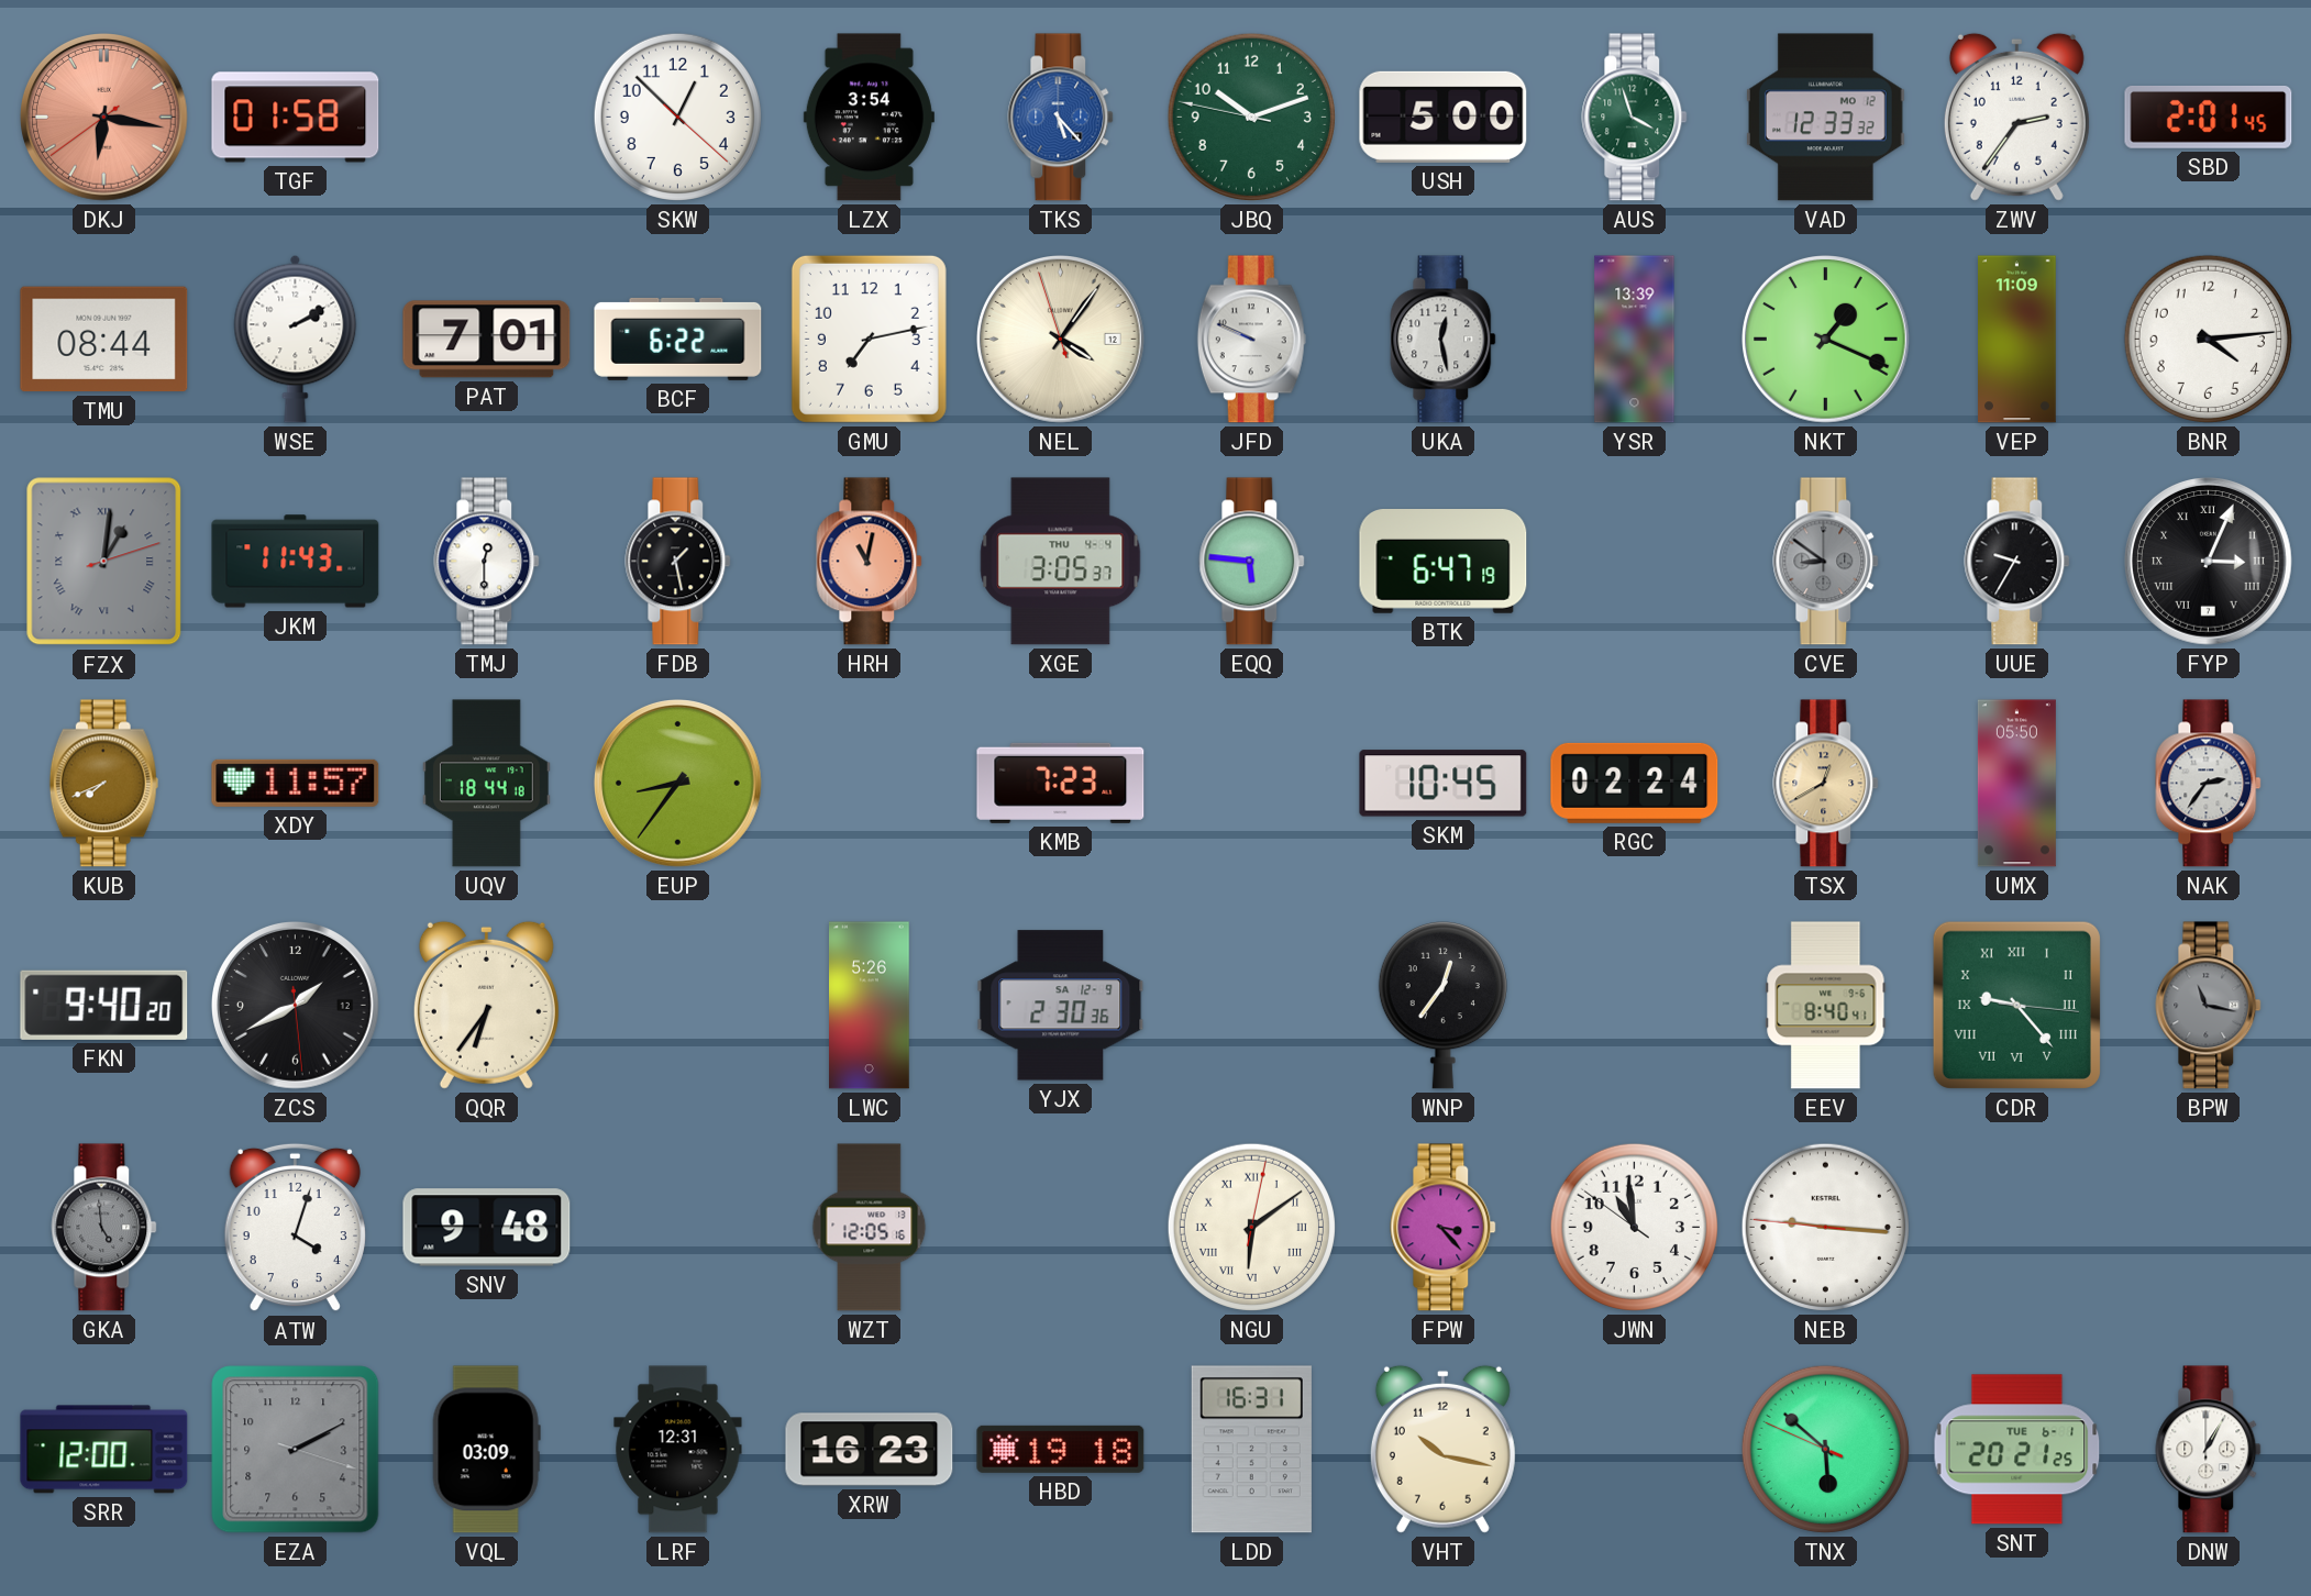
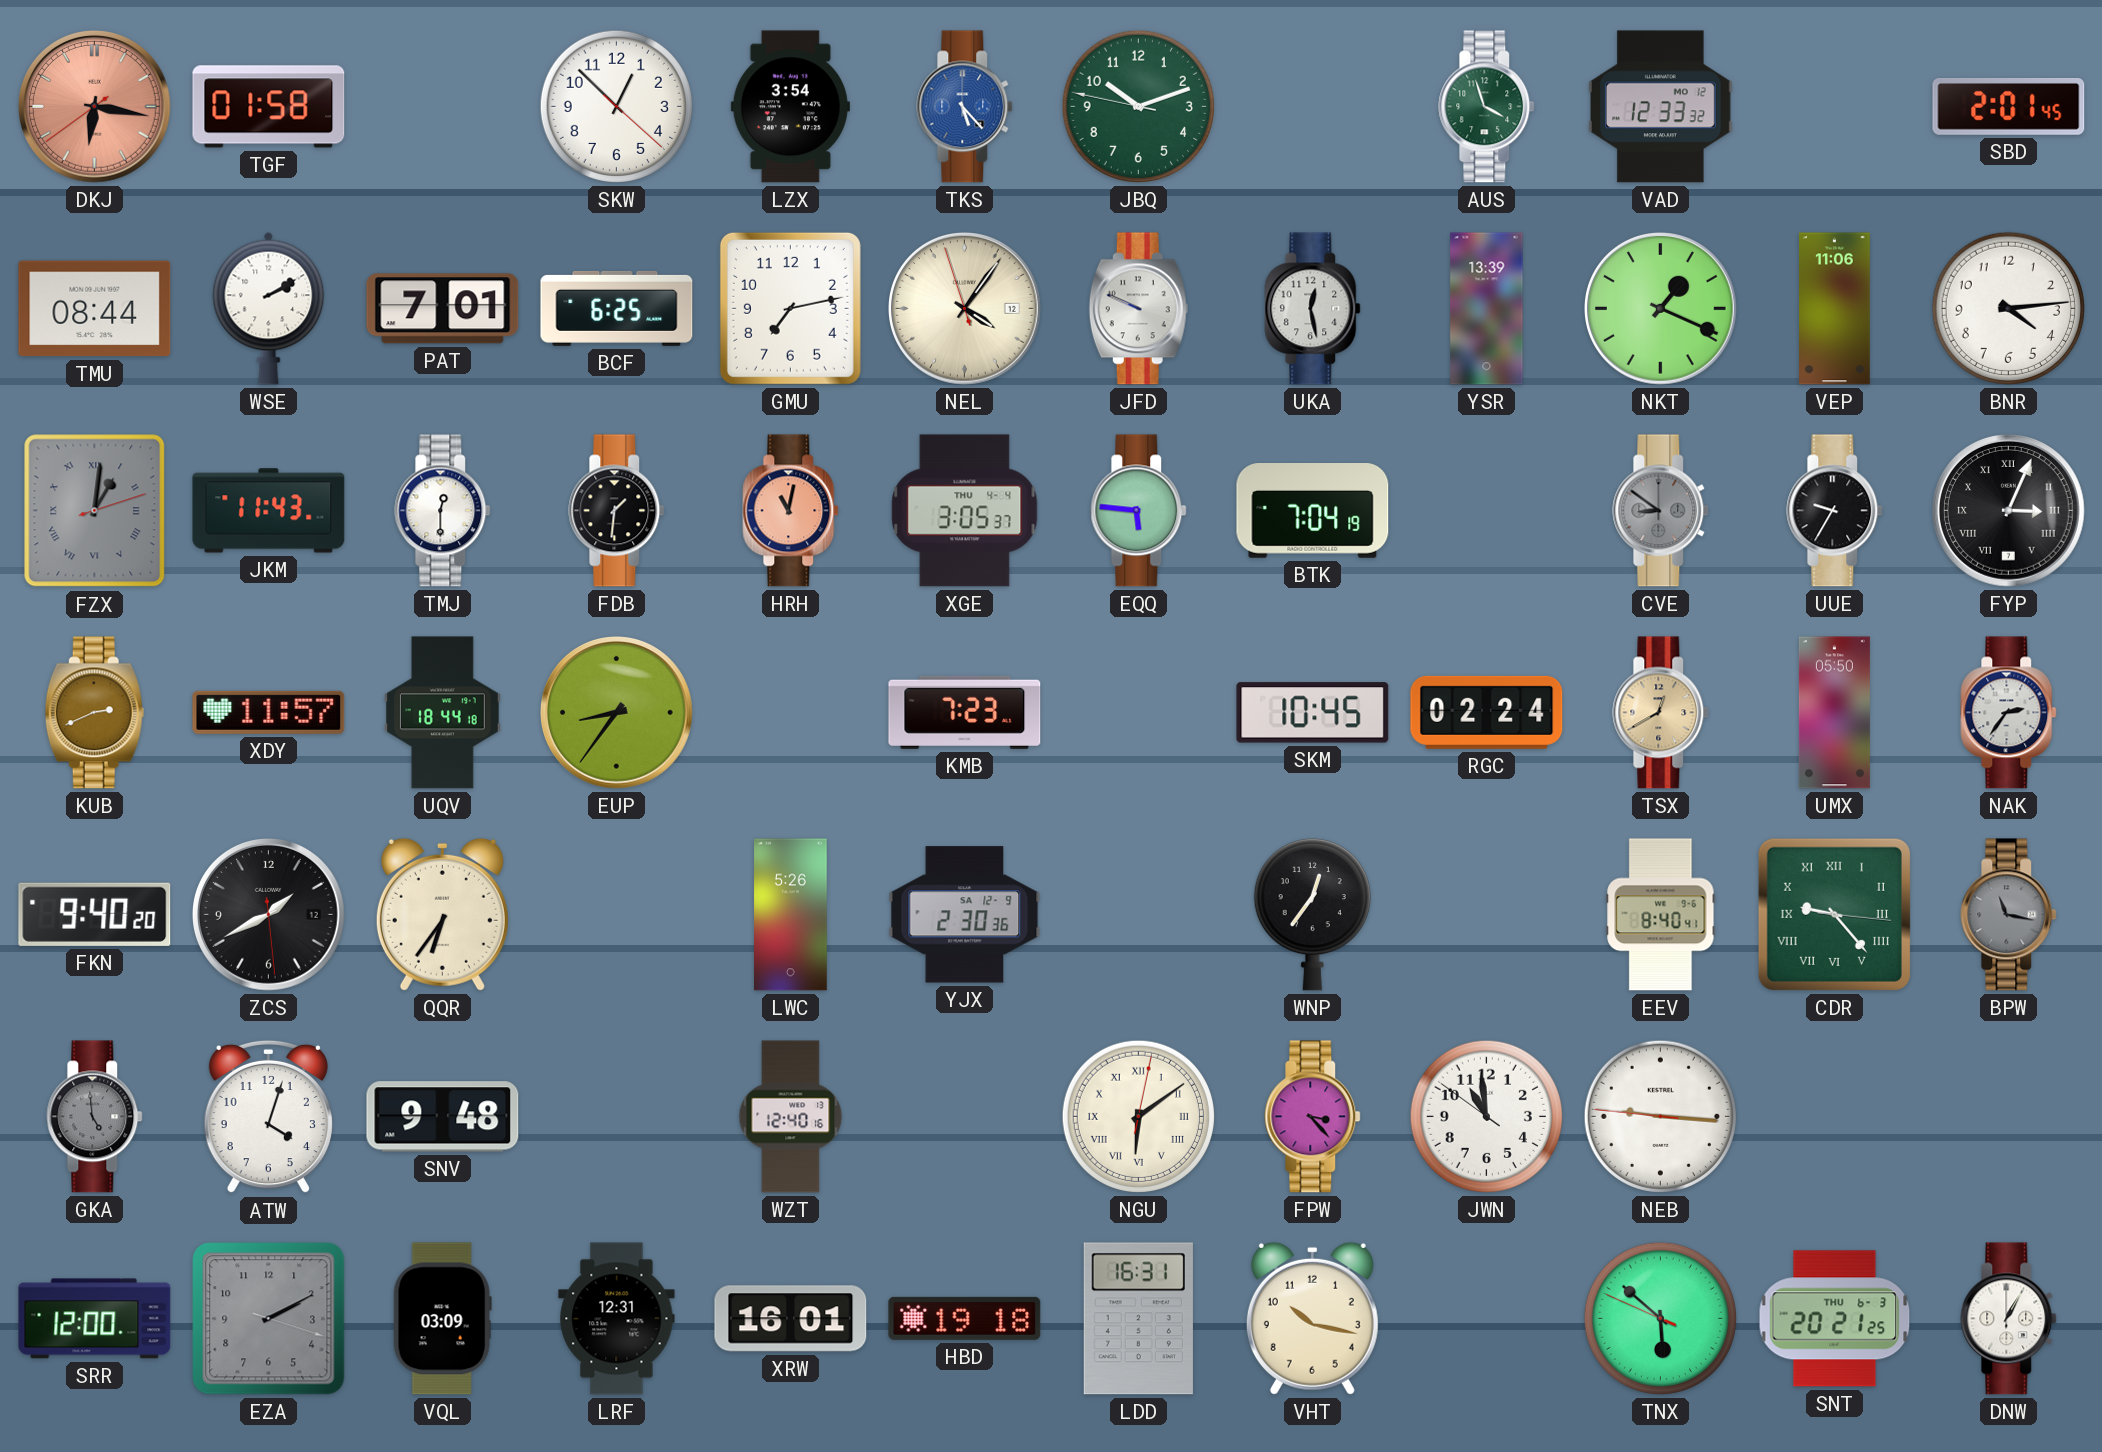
USH: 5:00 -> none
ZWV: 2:36 -> none
BCF: 6:22 -> 6:25
VEP: 11:09 -> 11:06
FDB: 1:28 -> 1:31
BTK: 6:47 -> 7:04
KUB: 7:41 -> 2:41
WZT: 12:05 -> 12:40
XRW: 16:23 -> 16:01
SNT date: TUE 6-1 -> THU 6-3
